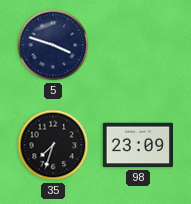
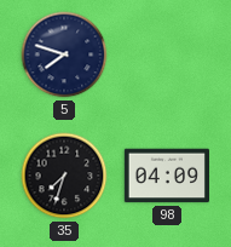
5: 3:48 -> 7:48
98: 23:09 -> 04:09
